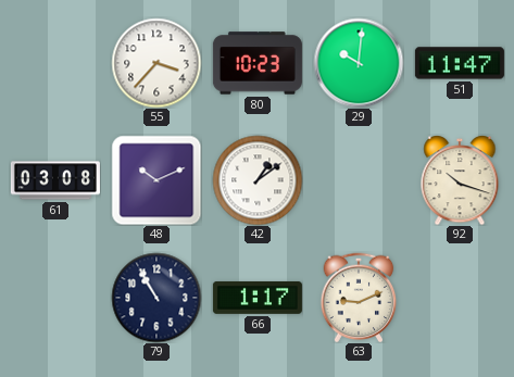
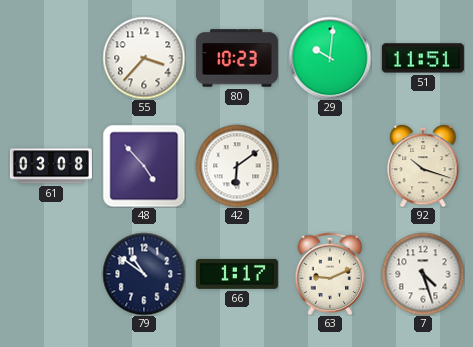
51: 11:47 -> 11:51
48: 10:11 -> 4:53
42: 1:09 -> 6:09
79: 10:55 -> 10:51
7: none -> 4:27
